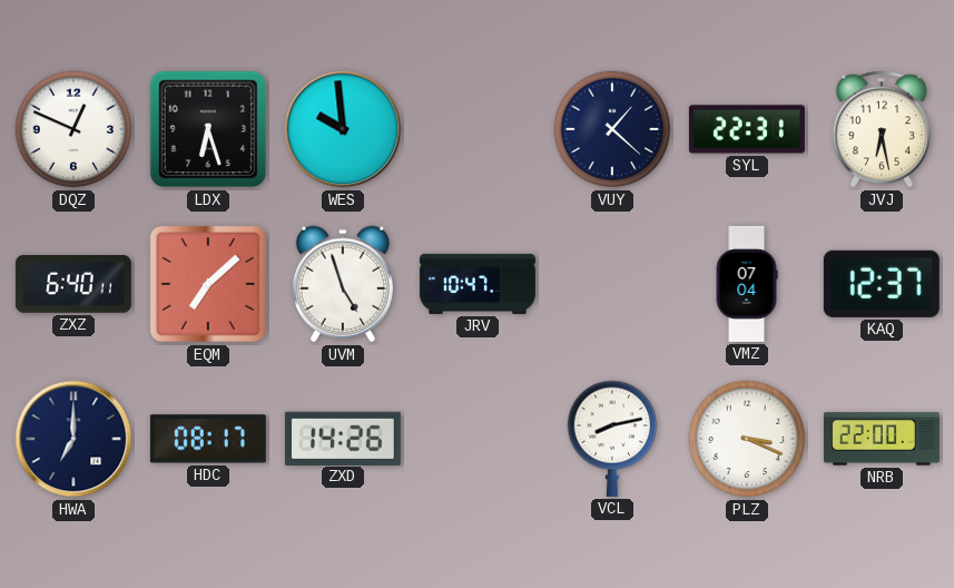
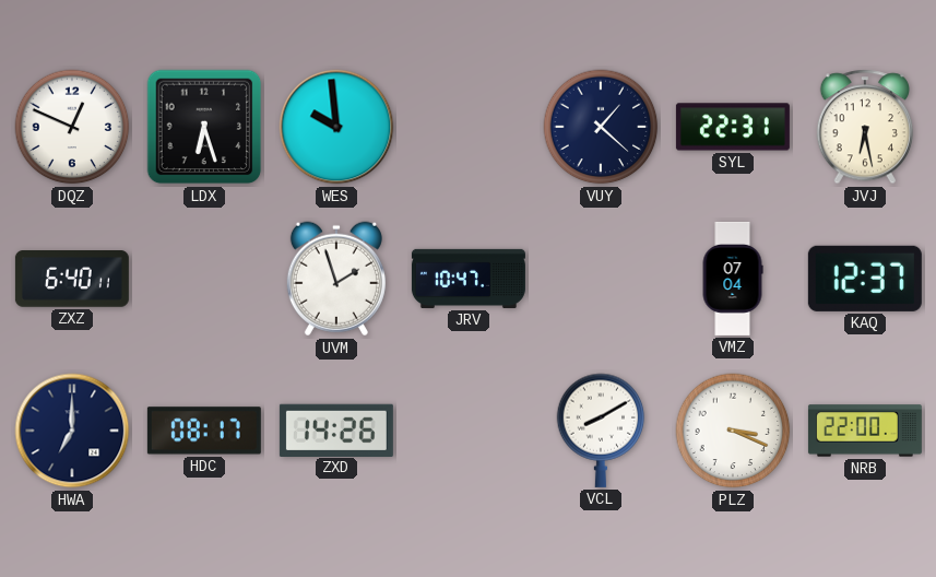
EQM: 7:08 -> none
UVM: 4:57 -> 1:57
VCL: 8:13 -> 8:10
